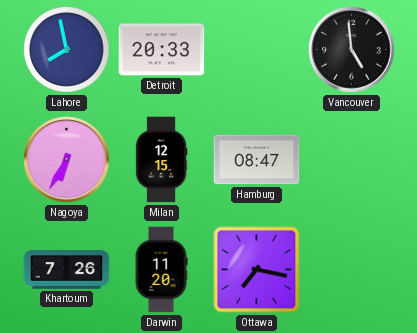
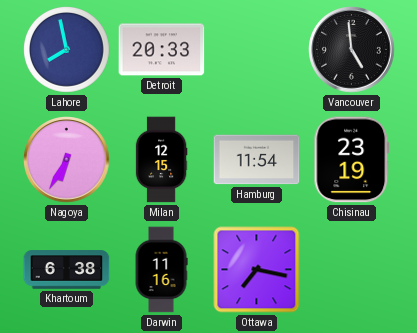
Hamburg: 08:47 -> 11:54
Chisinau: none -> 23:19
Khartoum: 7:26 -> 6:38
Darwin: 11:20 -> 11:16
